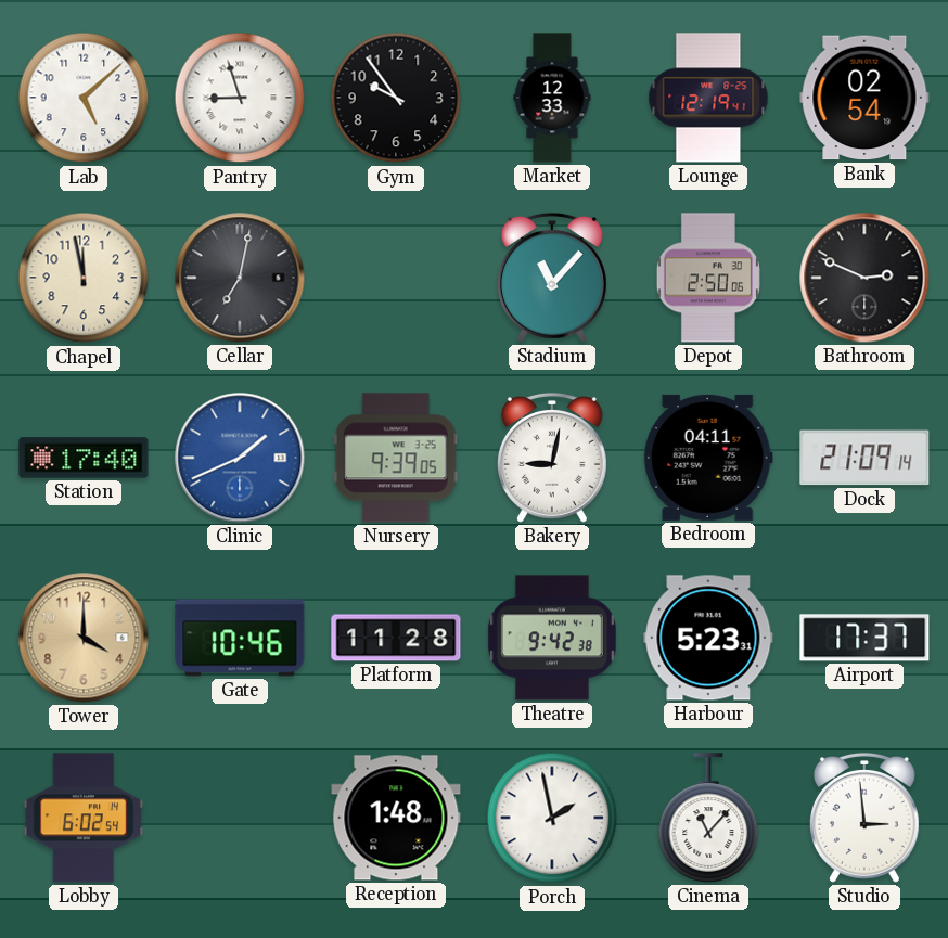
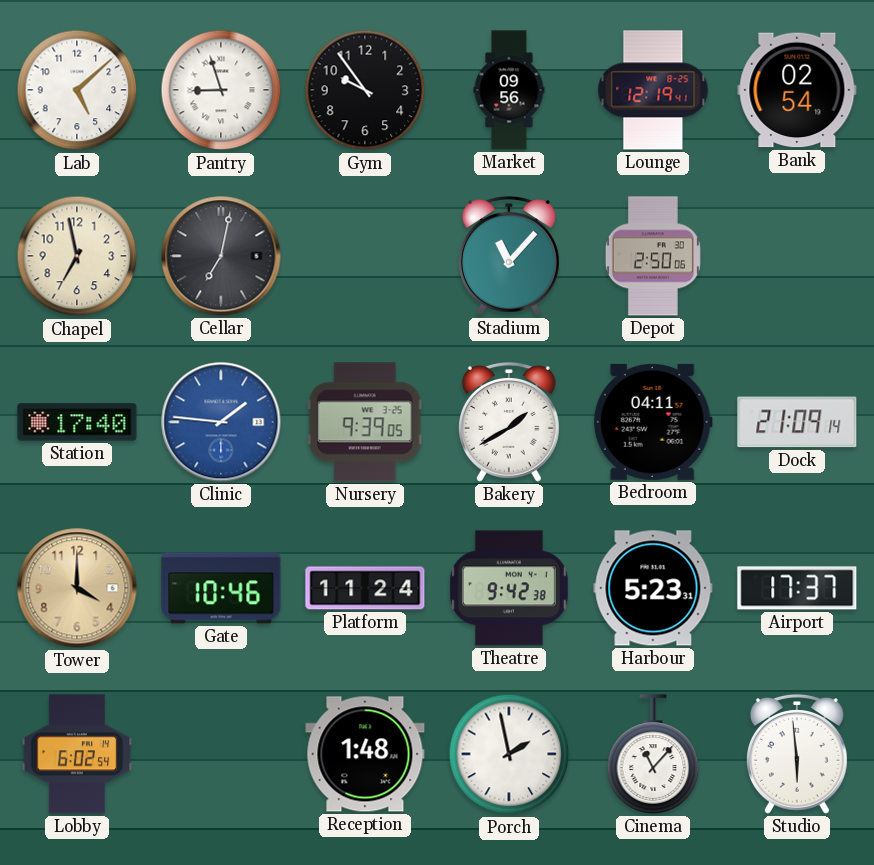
Market: 12:33 -> 09:56
Chapel: 11:58 -> 6:58
Bathroom: 2:49 -> none
Clinic: 1:41 -> 1:46
Bakery: 9:02 -> 1:40
Platform: 11:28 -> 11:24
Studio: 2:59 -> 5:59
